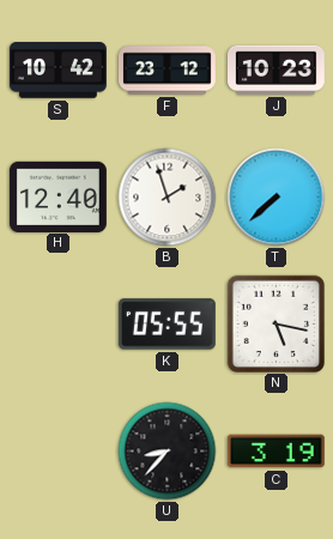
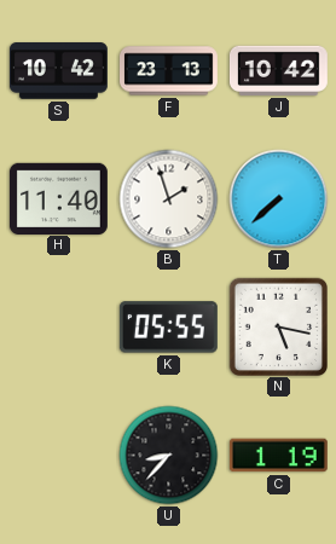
F: 23:12 -> 23:13
J: 10:23 -> 10:42
H: 12:40 -> 11:40
C: 3:19 -> 1:19
